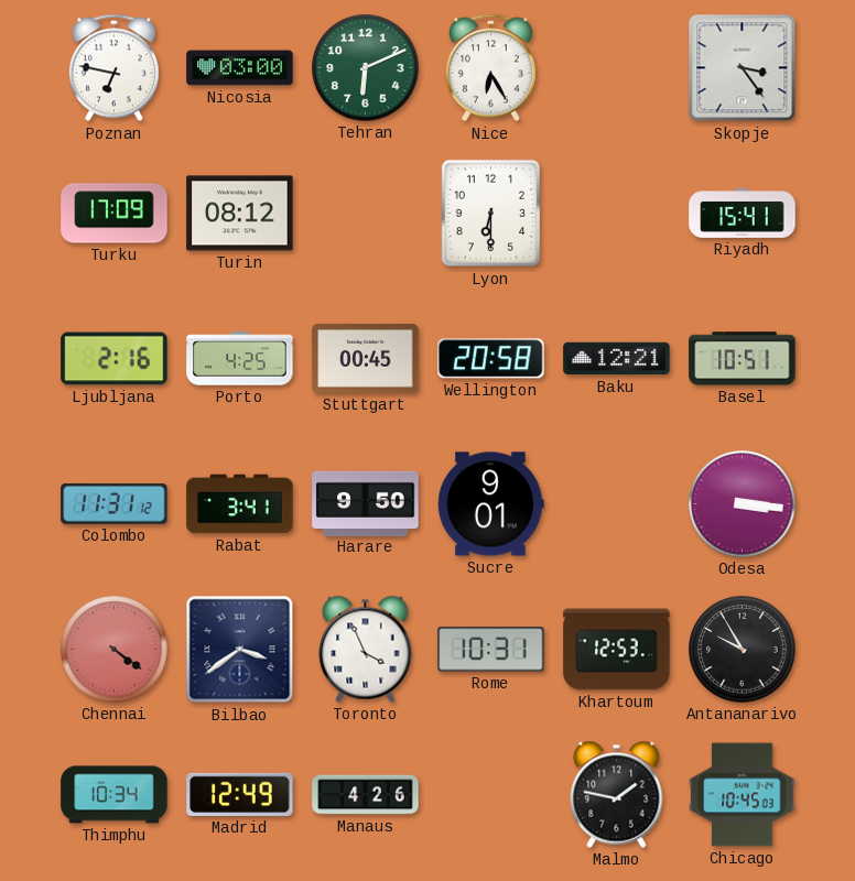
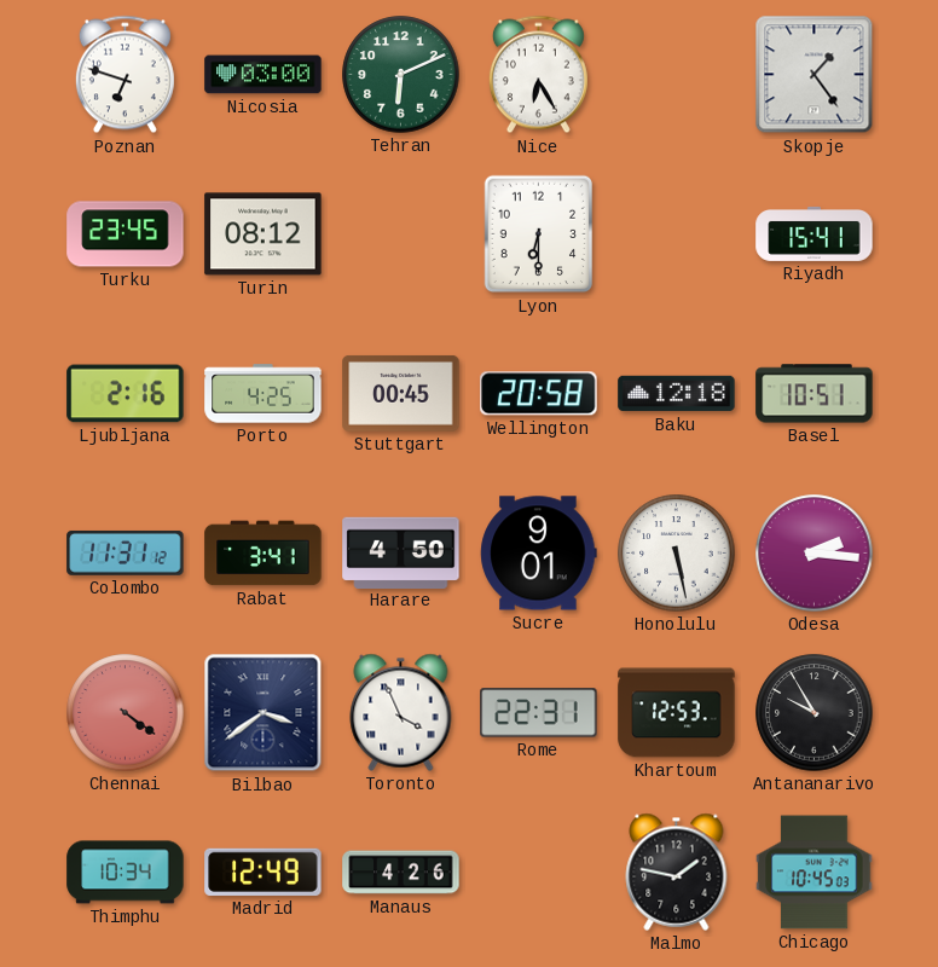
Poznan: 6:47 -> 6:48
Skopje: 3:24 -> 1:24
Turku: 17:09 -> 23:45
Baku: 12:21 -> 12:18
Harare: 9:50 -> 4:50
Honolulu: none -> 5:28
Odesa: 3:16 -> 2:16
Rome: 10:31 -> 22:31
